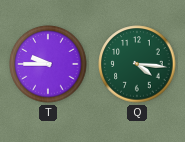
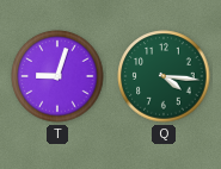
T: 9:45 -> 9:03
